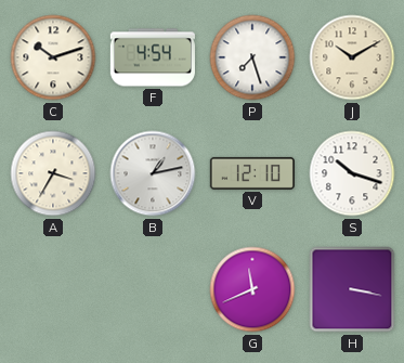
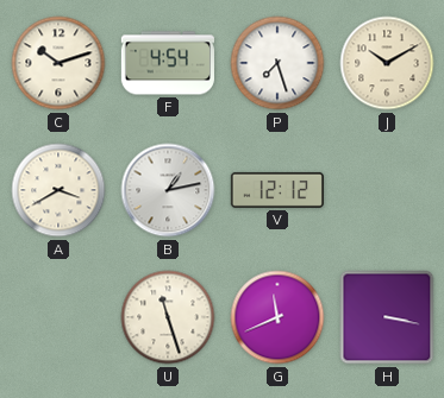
A: 3:35 -> 3:40
V: 12:10 -> 12:12
S: 10:18 -> none
U: none -> 11:27
